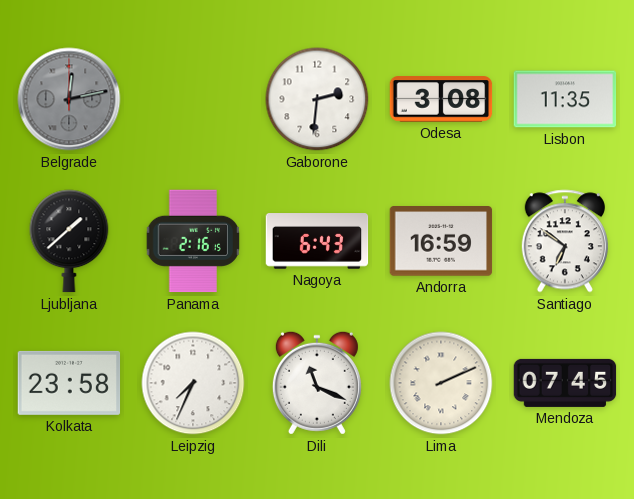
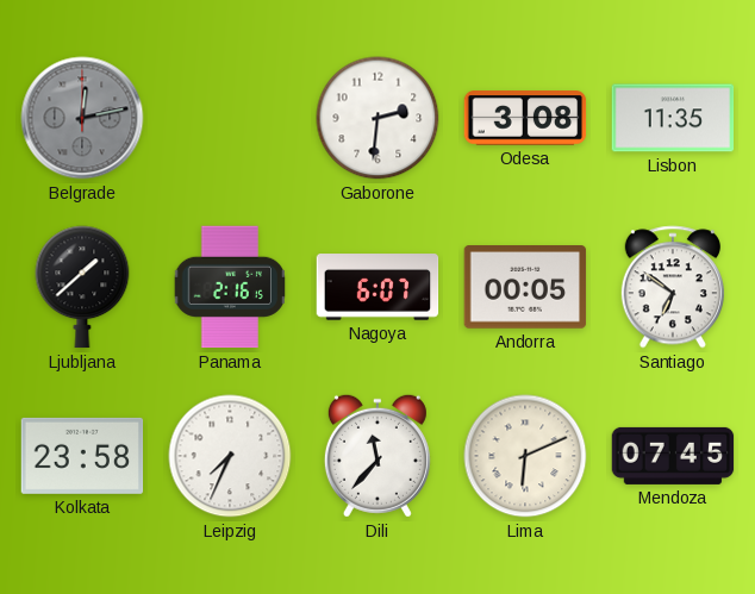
Nagoya: 6:43 -> 6:07
Andorra: 16:59 -> 00:05
Dili: 11:19 -> 11:37
Lima: 2:11 -> 6:11
